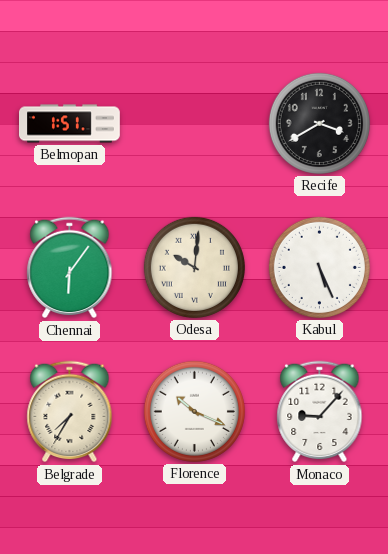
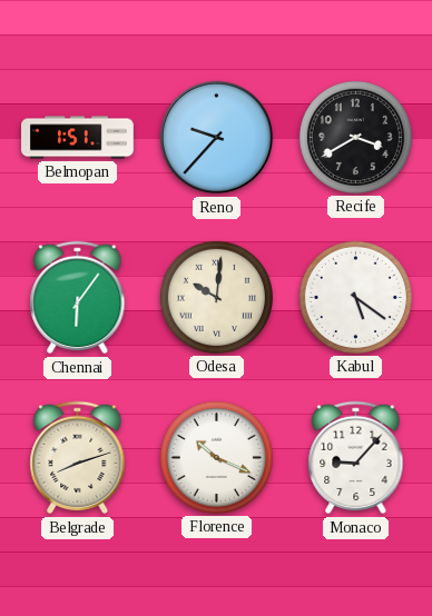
Reno: none -> 9:37
Kabul: 5:26 -> 5:21
Belgrade: 7:35 -> 8:12
